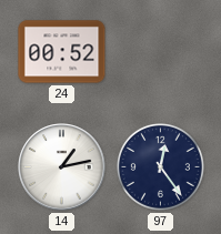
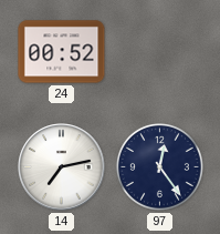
14: 1:13 -> 7:13
